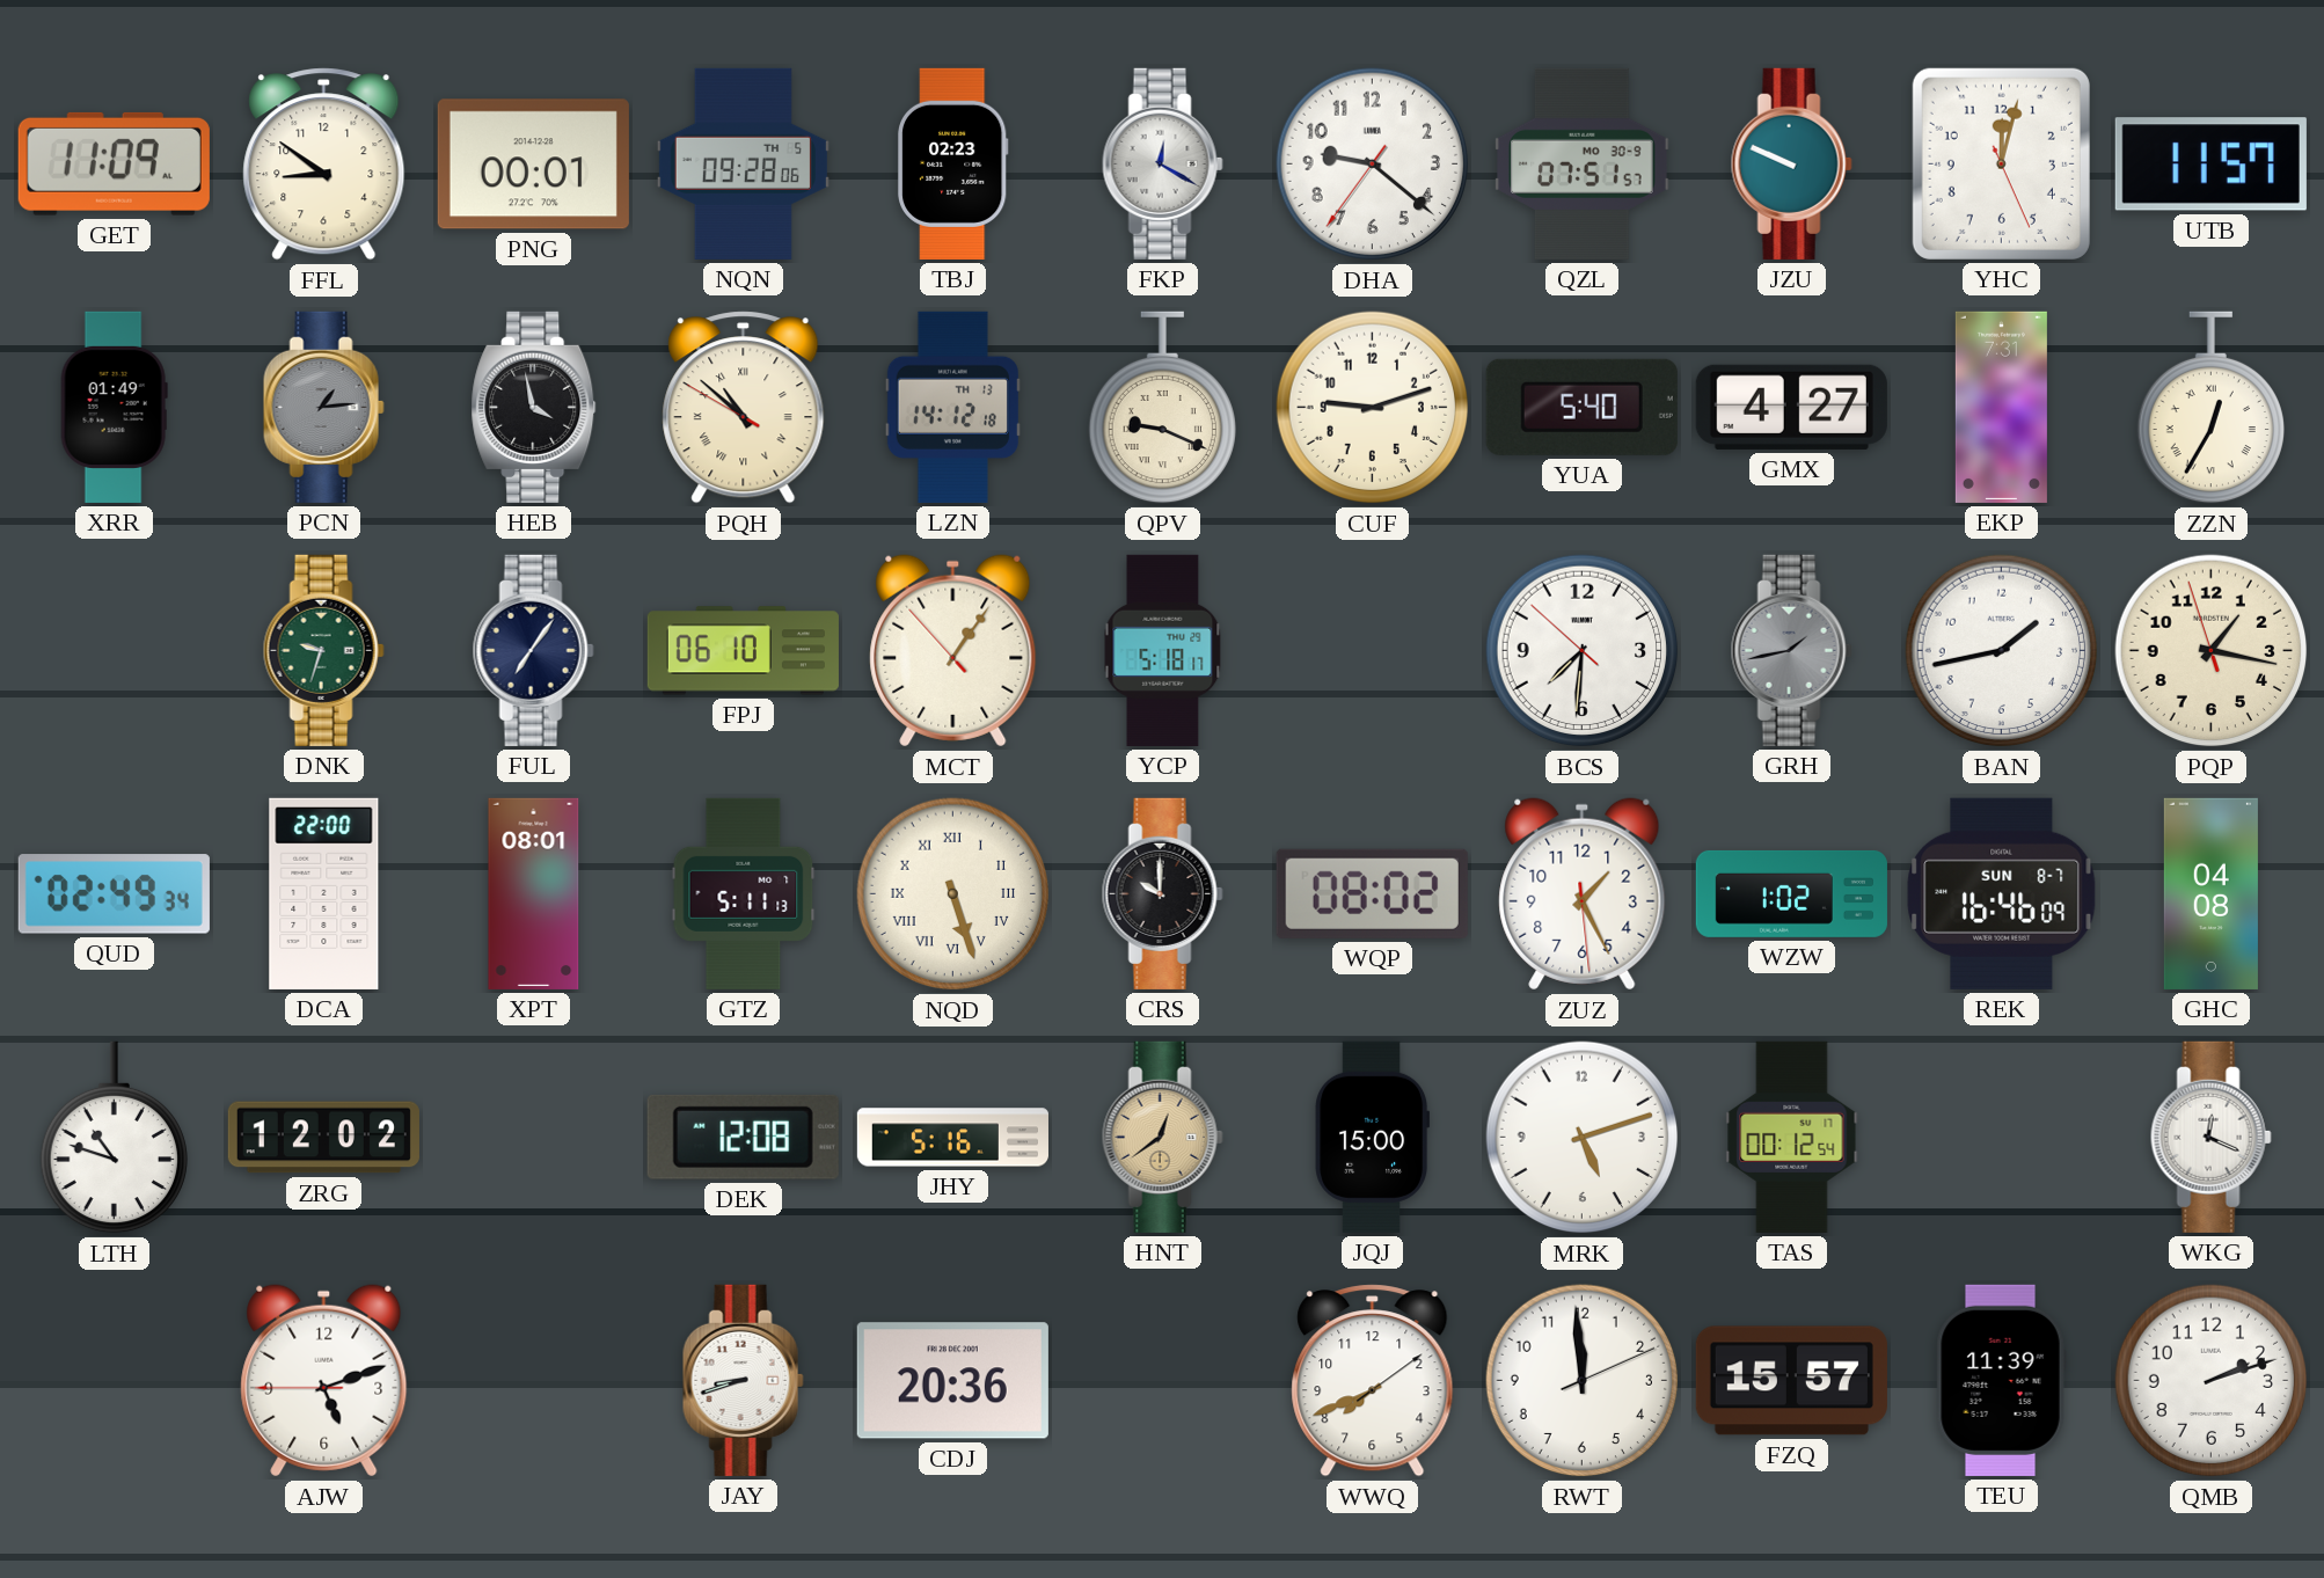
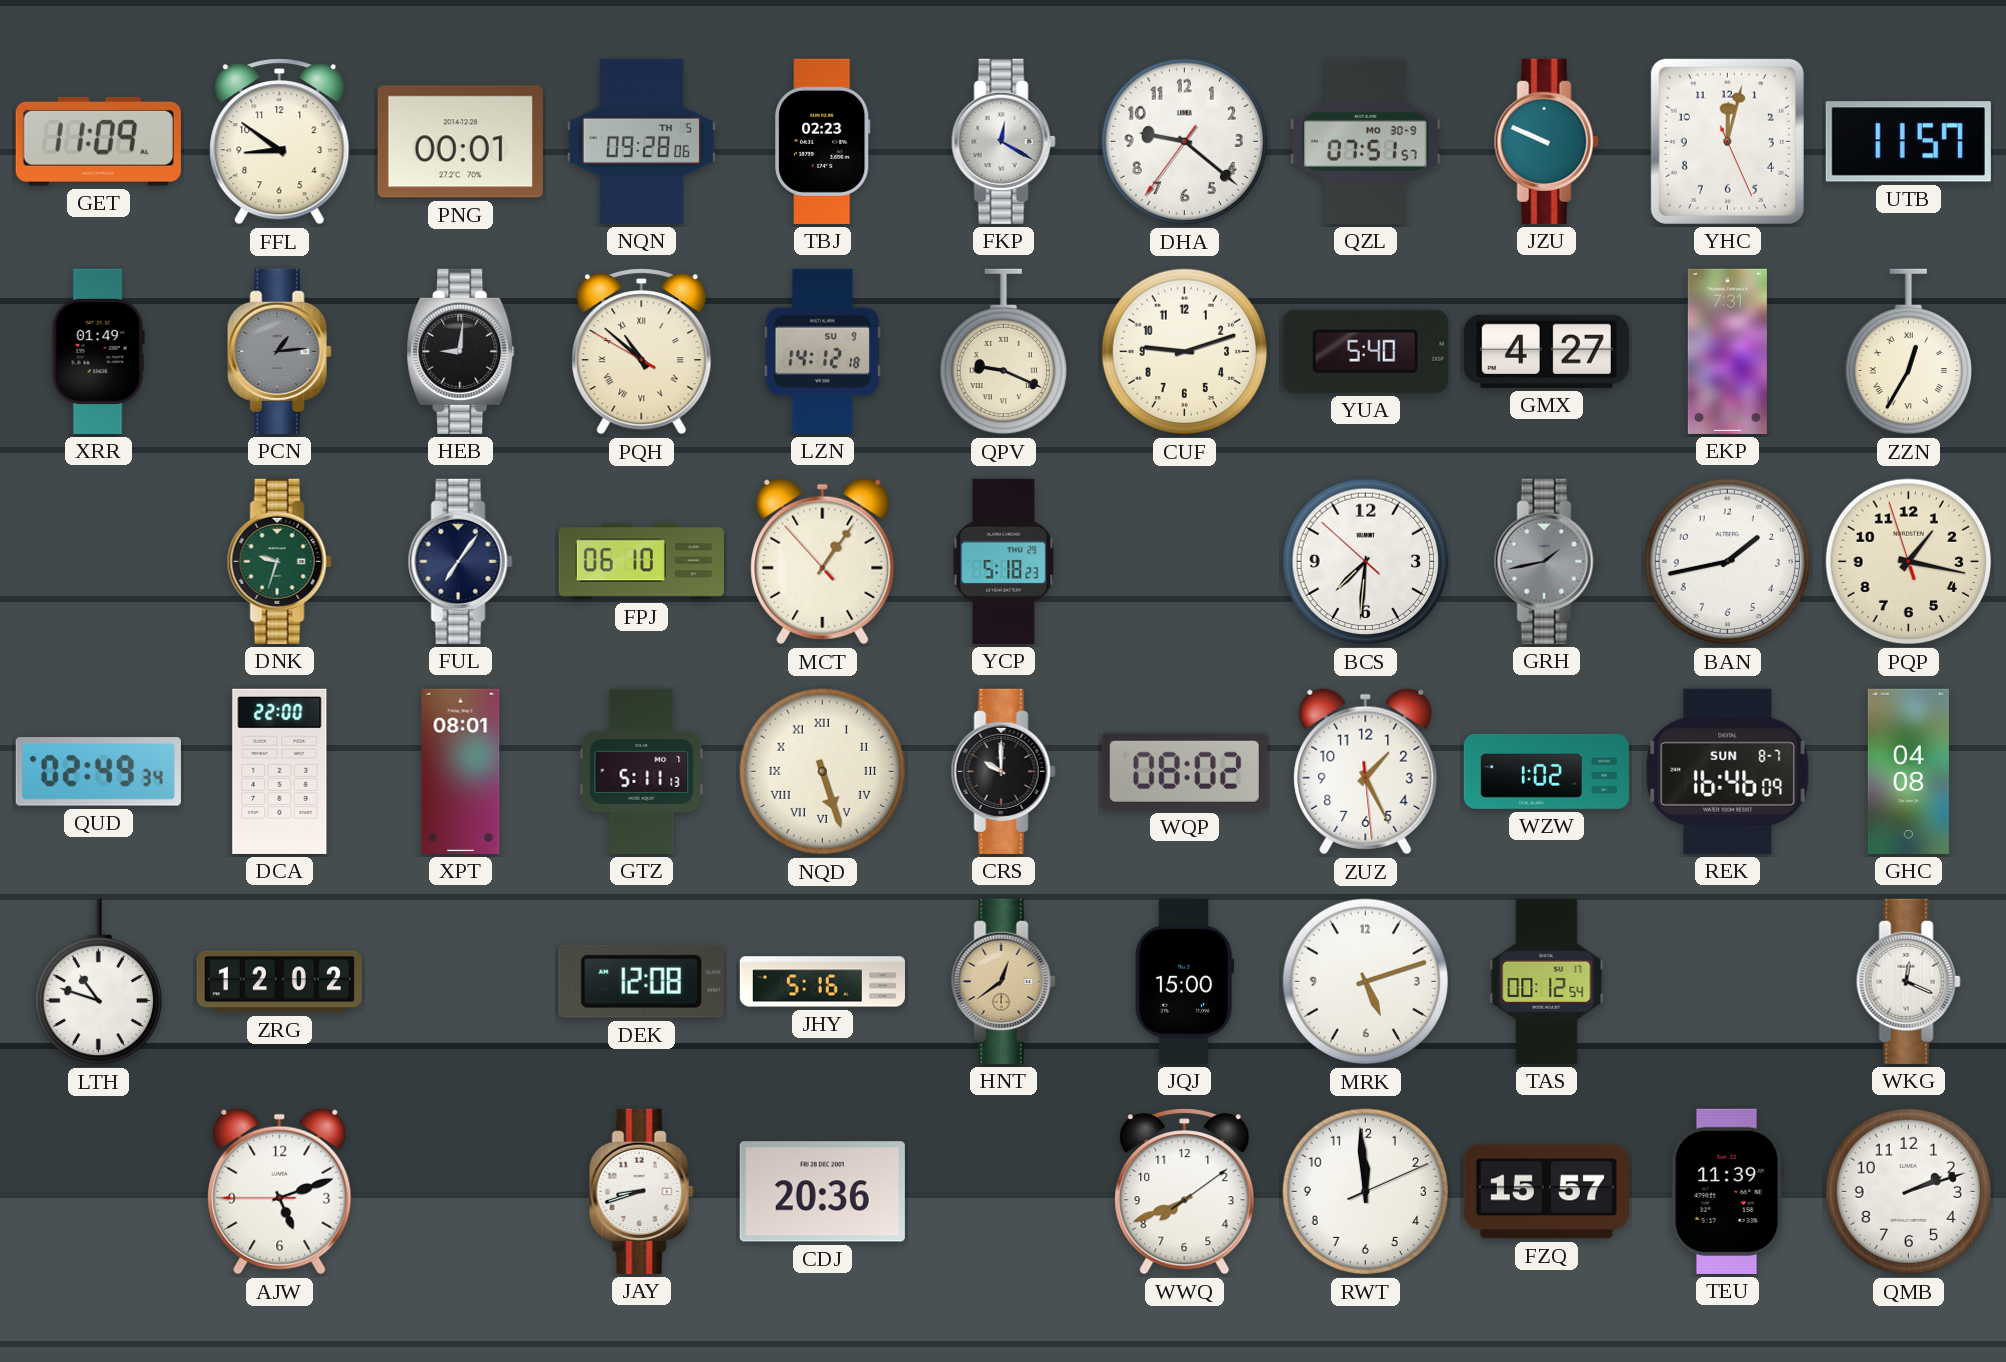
HEB: 3:58 -> 9:01
LZN date: TH 13 -> SU 9
YCP: 5:18:17 -> 5:18:23
